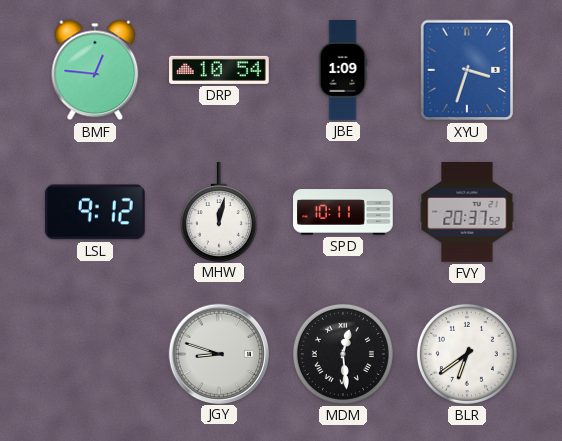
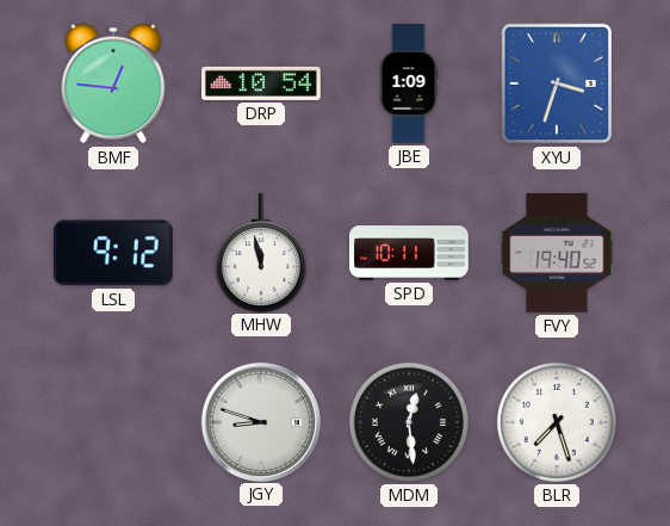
MHW: 12:02 -> 11:58
FVY: 20:37 -> 19:40
BLR: 6:39 -> 7:27
